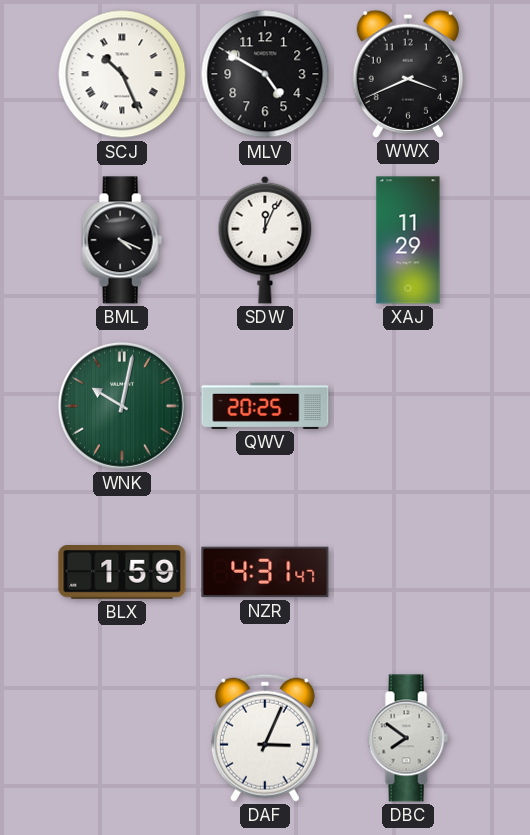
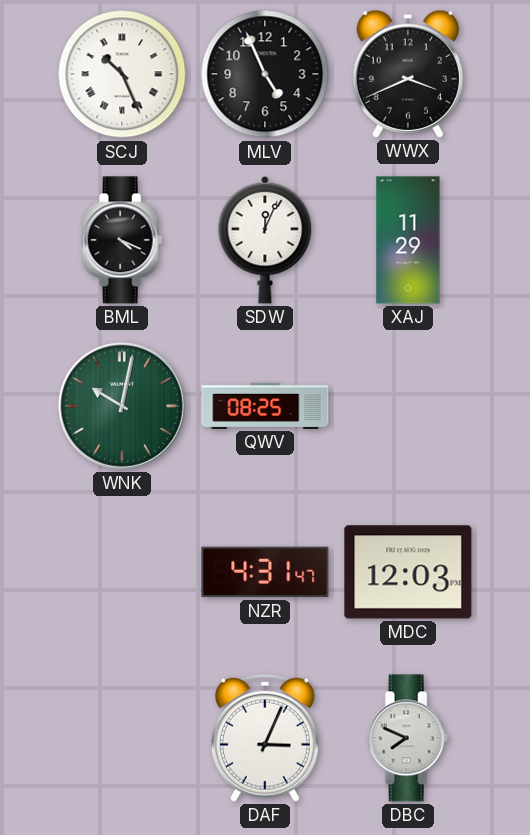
MLV: 4:50 -> 4:56
QWV: 20:25 -> 08:25
BLX: 1:59 -> none
MDC: none -> 12:03
DBC: 7:51 -> 7:49
